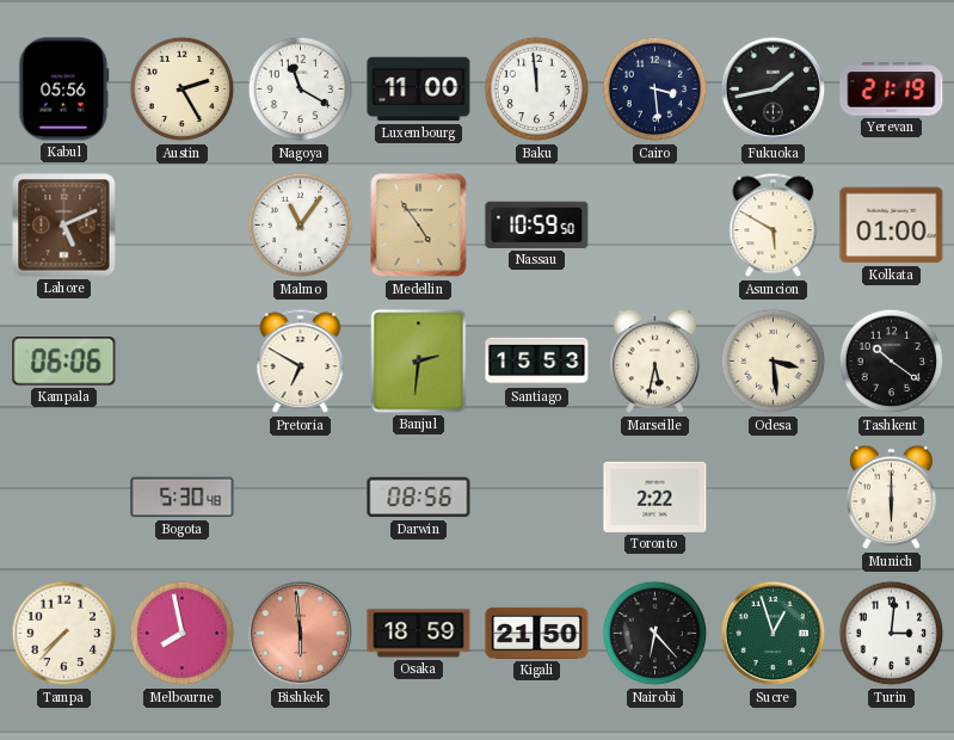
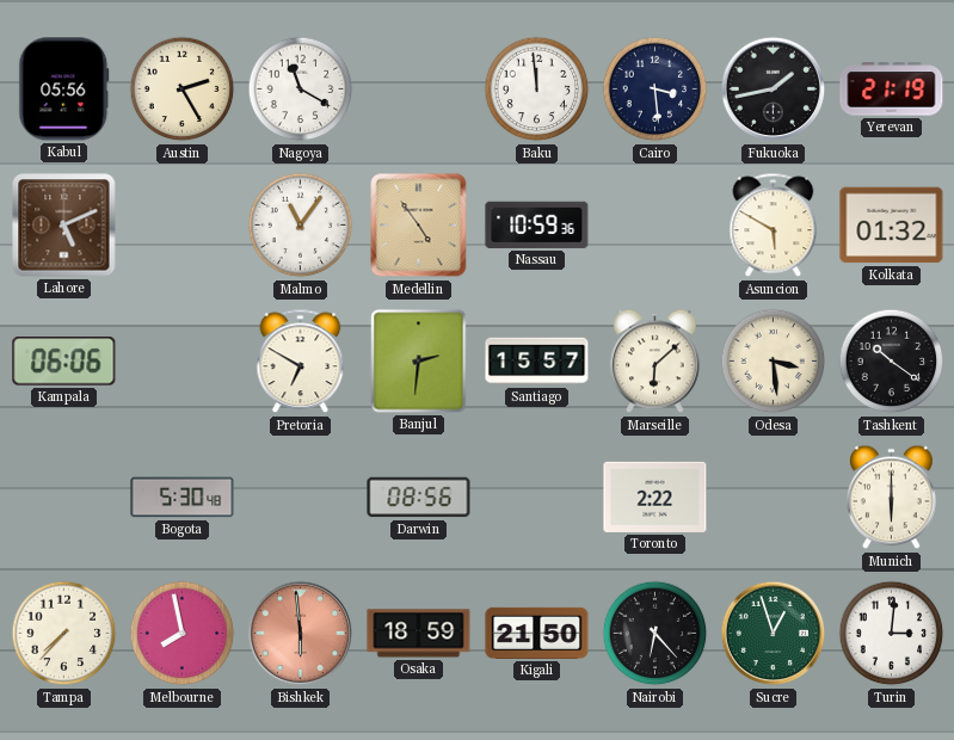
Luxembourg: 11:00 -> none
Nassau: 10:59:50 -> 10:59:36
Kolkata: 01:00 -> 01:32
Santiago: 15:53 -> 15:57
Marseille: 5:32 -> 6:08
